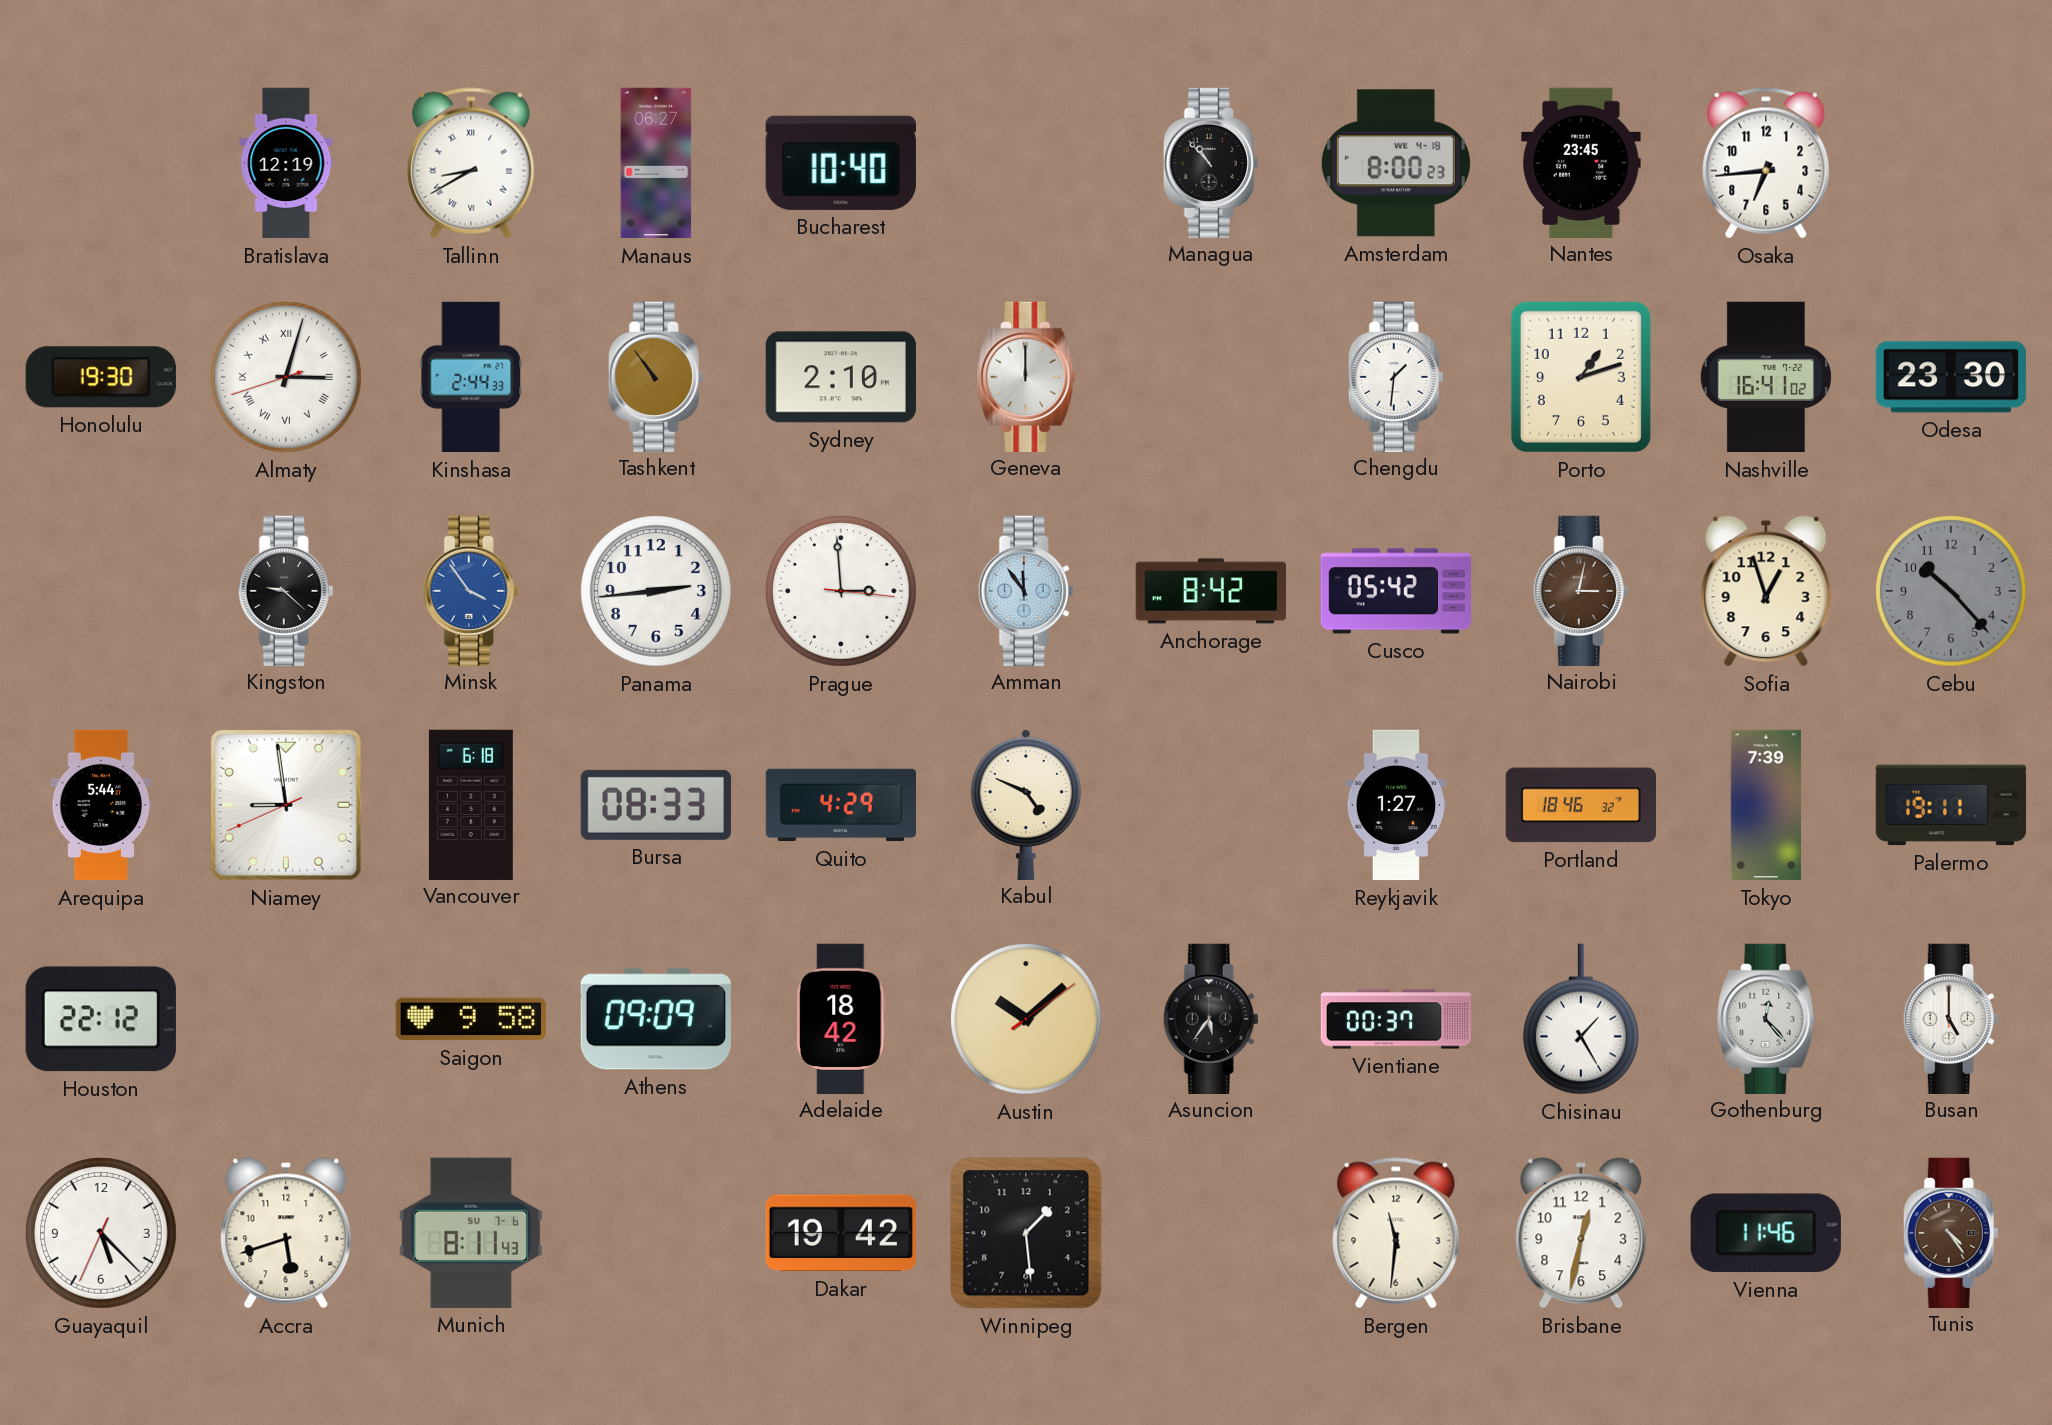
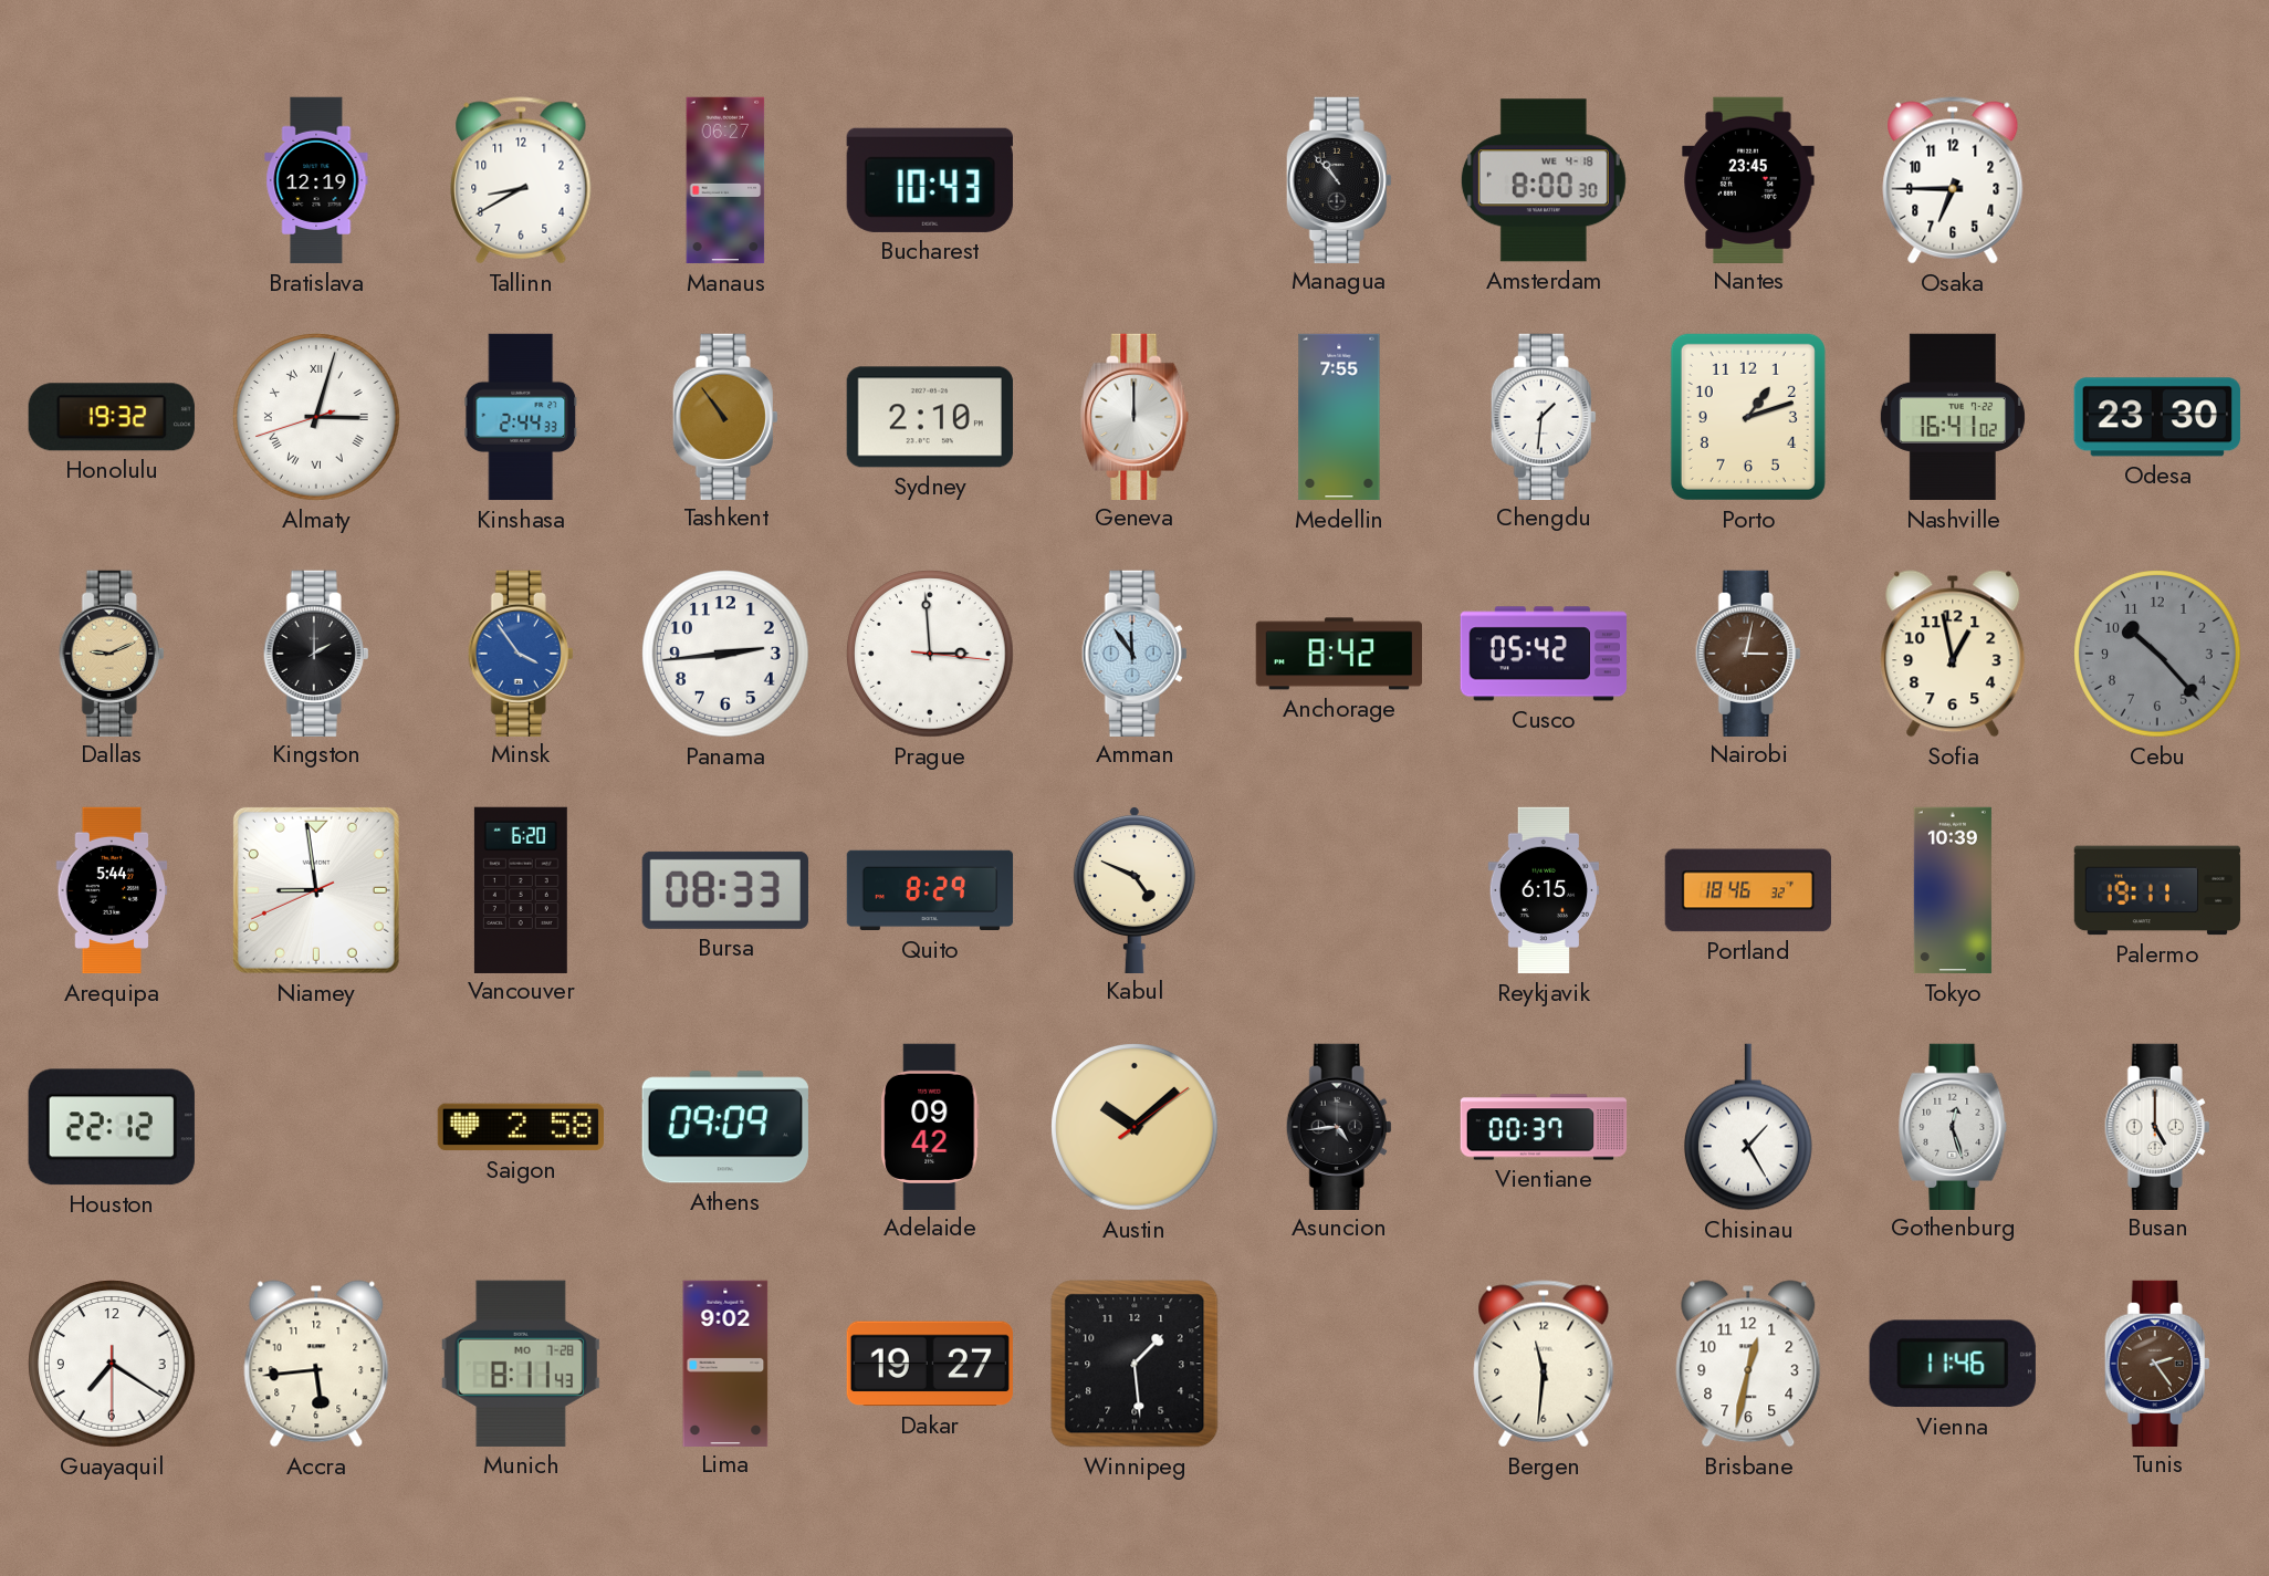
Tallinn numerals: Roman -> Arabic
Bucharest: 10:40 -> 10:43
Amsterdam: 8:00:23 -> 8:00:30
Osaka: 6:44 -> 6:45
Honolulu: 19:30 -> 19:32
Medellin: none -> 7:55
Dallas: none -> 9:11
Kingston: 9:22 -> 2:00
Sofia: 12:57 -> 12:58
Vancouver: 6:18 -> 6:20
Quito: 4:29 -> 8:29
Reykjavik: 1:27 -> 6:15
Tokyo: 7:39 -> 10:39
Saigon: 9:58 -> 2:58
Adelaide: 18:42 -> 09:42
Asuncion: 5:36 -> 4:44
Gothenburg: 12:23 -> 12:27
Guayaquil: 5:22 -> 7:20
Accra: 5:42 -> 5:44
Munich date: SU 7-6 -> MO 7-28
Lima: none -> 9:02
Dakar: 19:42 -> 19:27
Tunis: 4:24 -> 2:24
